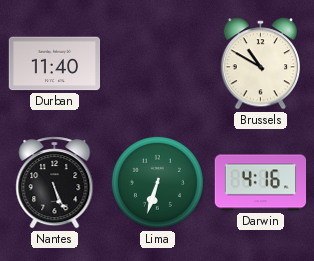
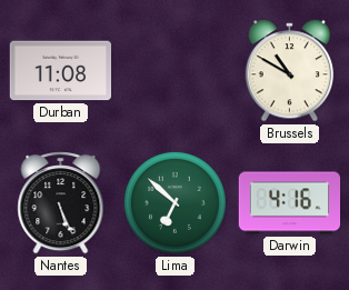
Durban: 11:40 -> 11:08
Lima: 6:33 -> 6:52
